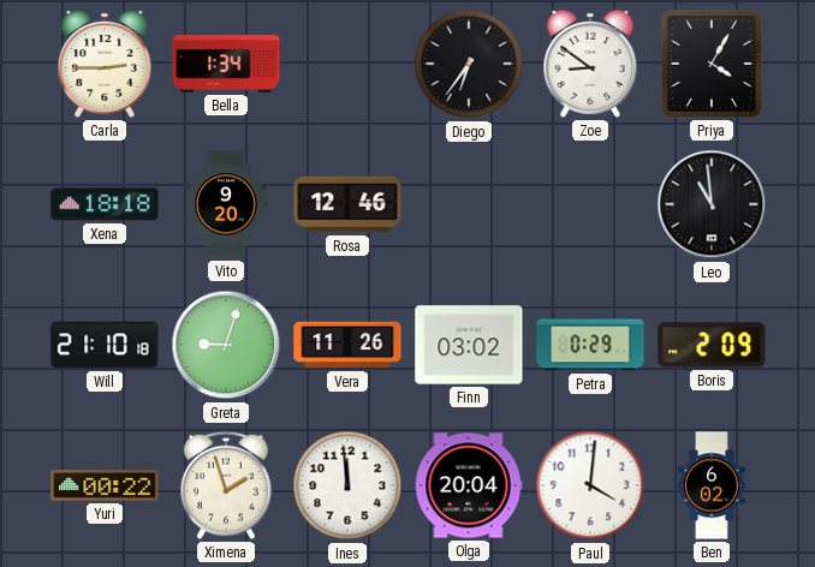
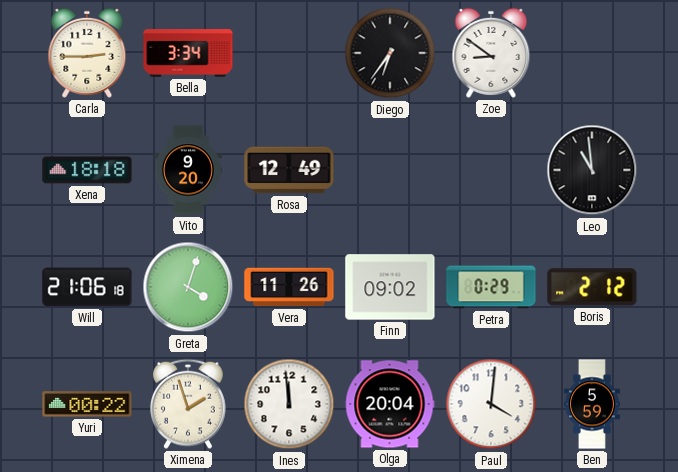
Bella: 1:34 -> 3:34
Priya: 4:05 -> none
Rosa: 12:46 -> 12:49
Will: 21:10 -> 21:06
Greta: 9:03 -> 4:03
Finn: 03:02 -> 09:02
Boris: 2:09 -> 2:12
Ben: 6:02 -> 5:59
